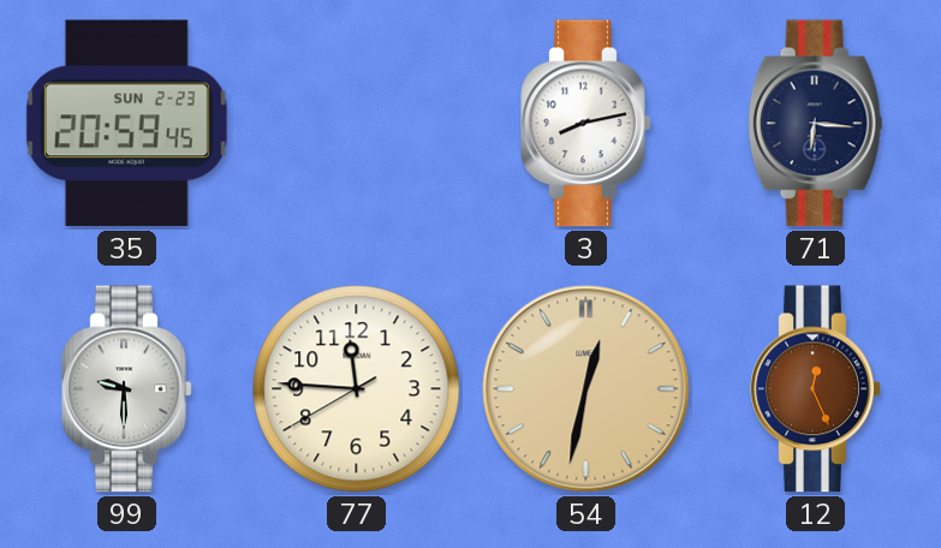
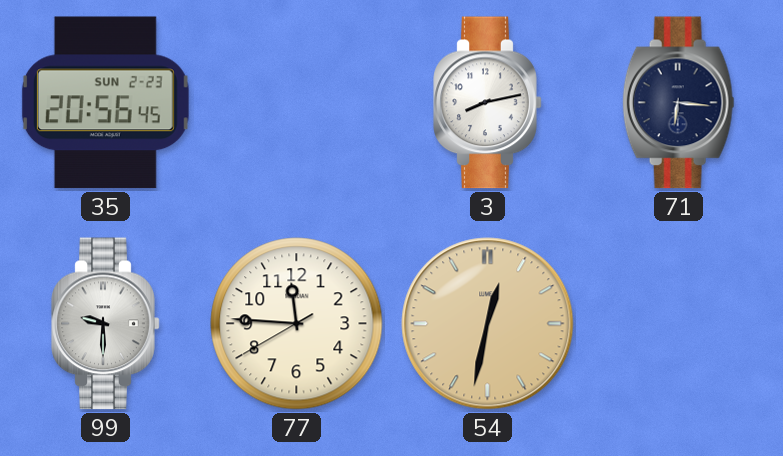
35: 20:59 -> 20:56
12: 12:26 -> none
